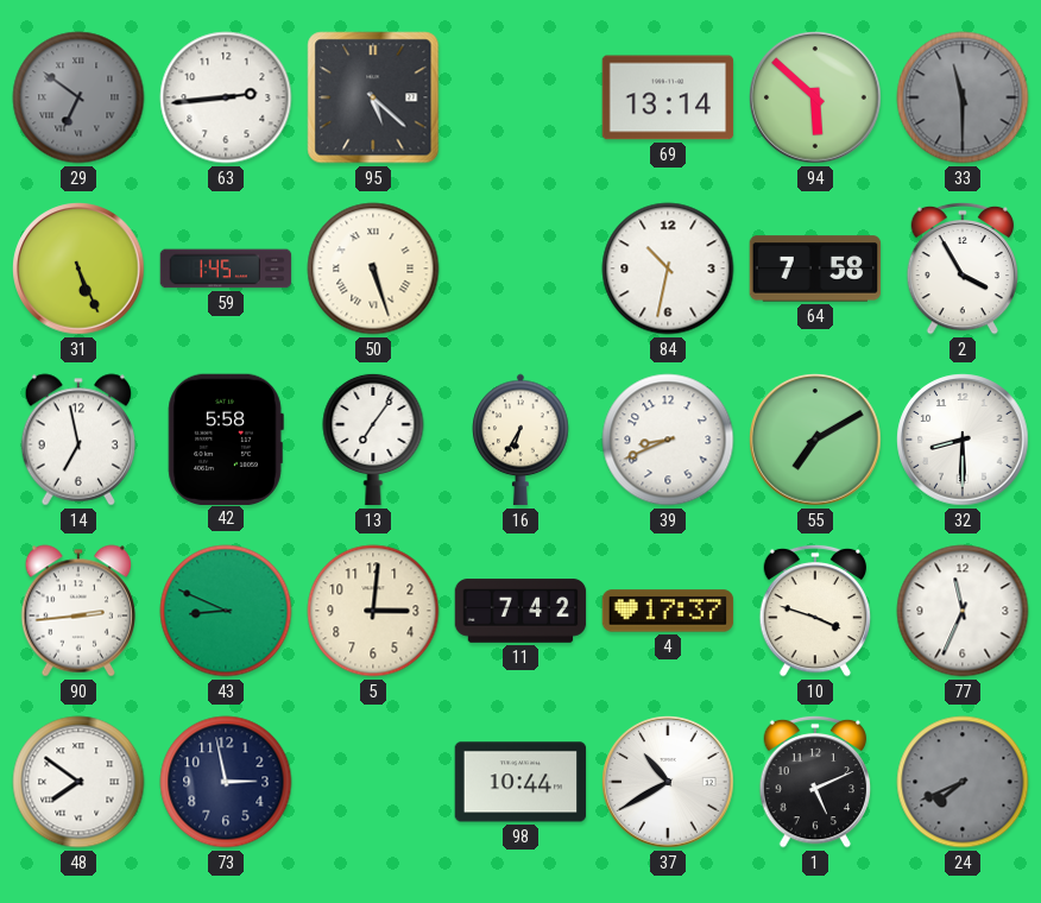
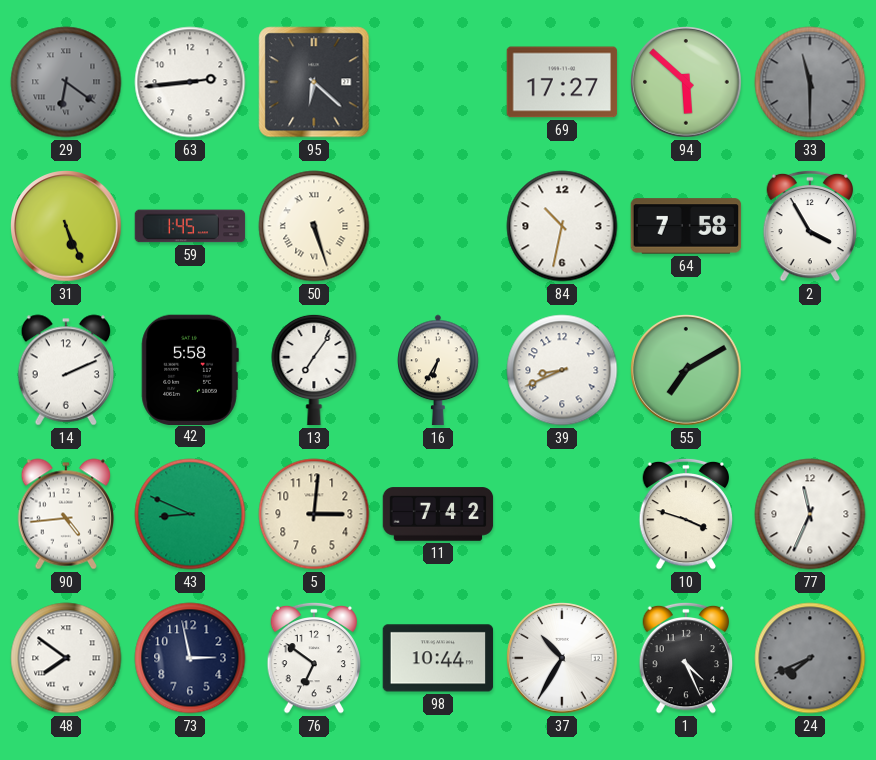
29: 6:51 -> 6:21
95: 5:22 -> 6:22
69: 13:14 -> 17:27
14: 6:58 -> 2:11
32: 8:30 -> none
90: 2:44 -> 4:44
4: 17:37 -> none
76: none -> 6:51
37: 10:40 -> 10:35
1: 5:11 -> 4:26
